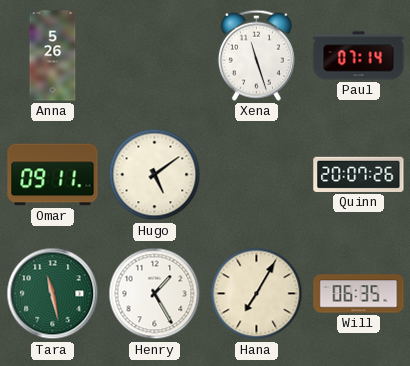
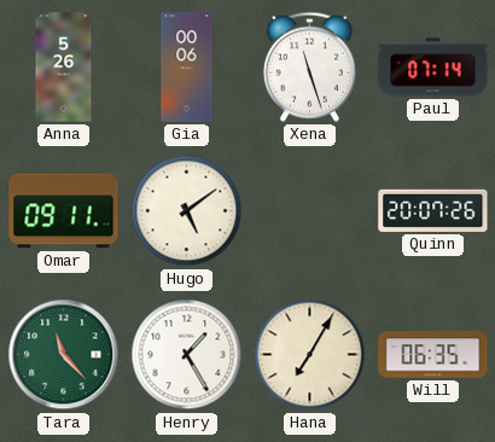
Gia: none -> 00:06
Tara: 11:28 -> 11:23
